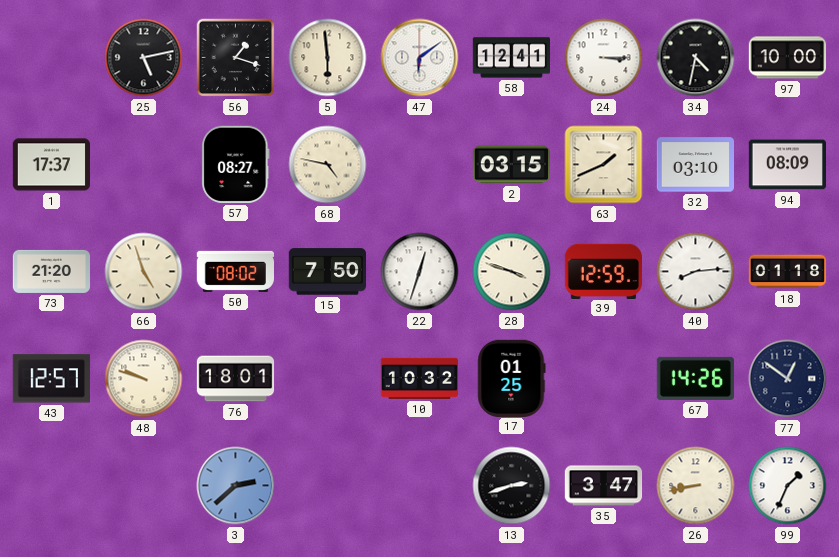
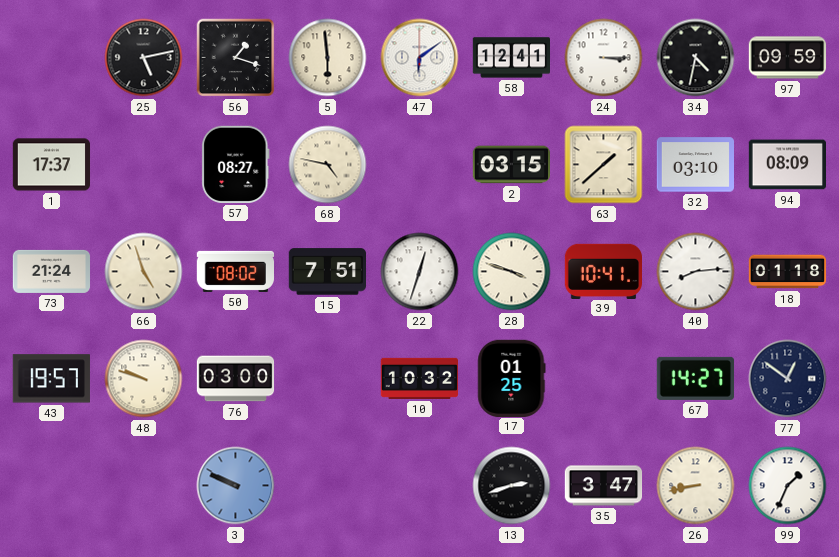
97: 10:00 -> 09:59
63: 1:41 -> 1:38
73: 21:20 -> 21:24
15: 7:50 -> 7:51
39: 12:59 -> 10:41
43: 12:57 -> 19:57
76: 18:01 -> 03:00
67: 14:26 -> 14:27
3: 2:38 -> 9:49
